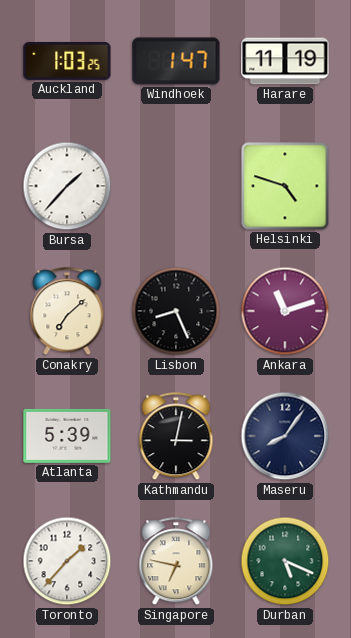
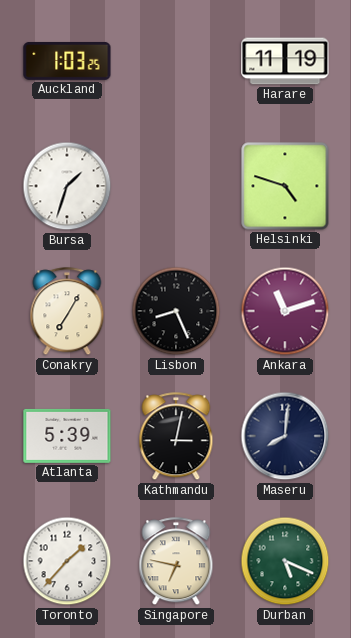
Windhoek: 1:47 -> none
Bursa: 1:37 -> 1:33
Conakry: 7:08 -> 7:05
Maseru: 8:06 -> 8:01
